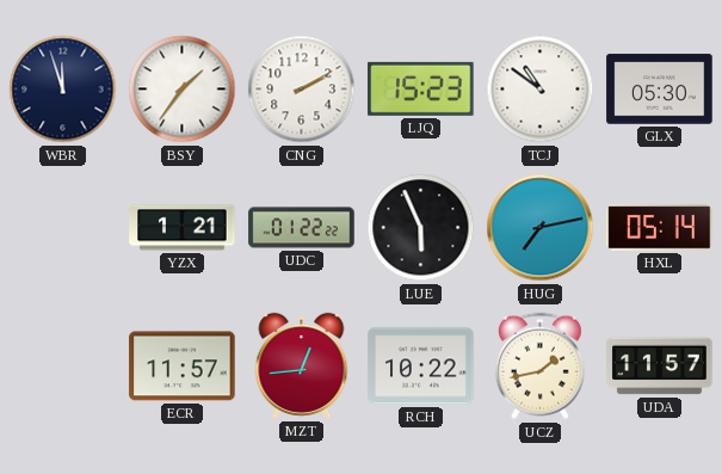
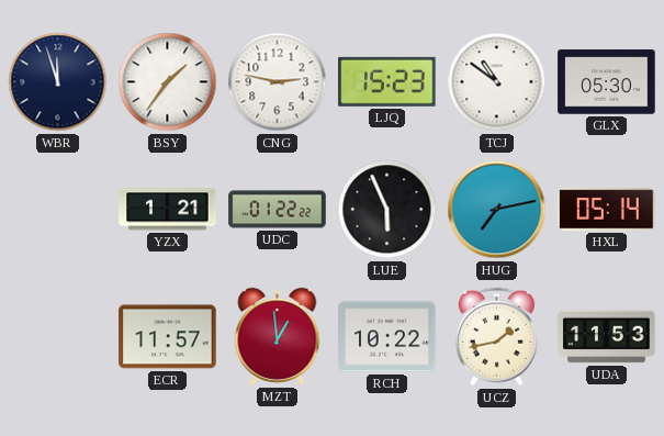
CNG: 2:10 -> 2:47
MZT: 12:44 -> 12:59
UDA: 11:57 -> 11:53
